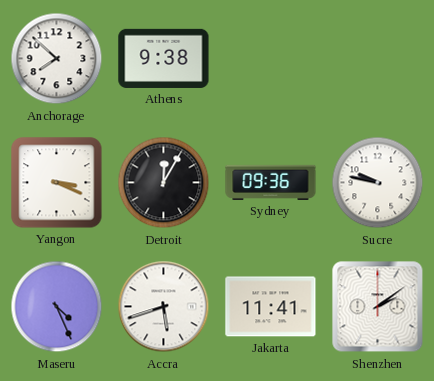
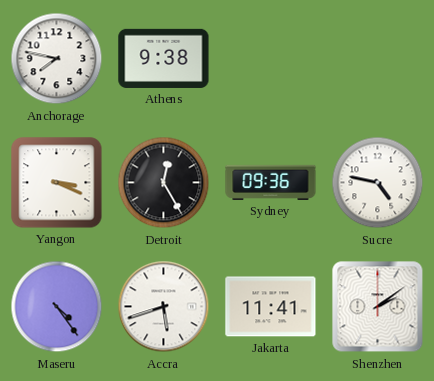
Anchorage: 7:52 -> 7:47
Detroit: 12:05 -> 12:25
Sucre: 9:47 -> 4:47
Maseru: 4:26 -> 4:24
